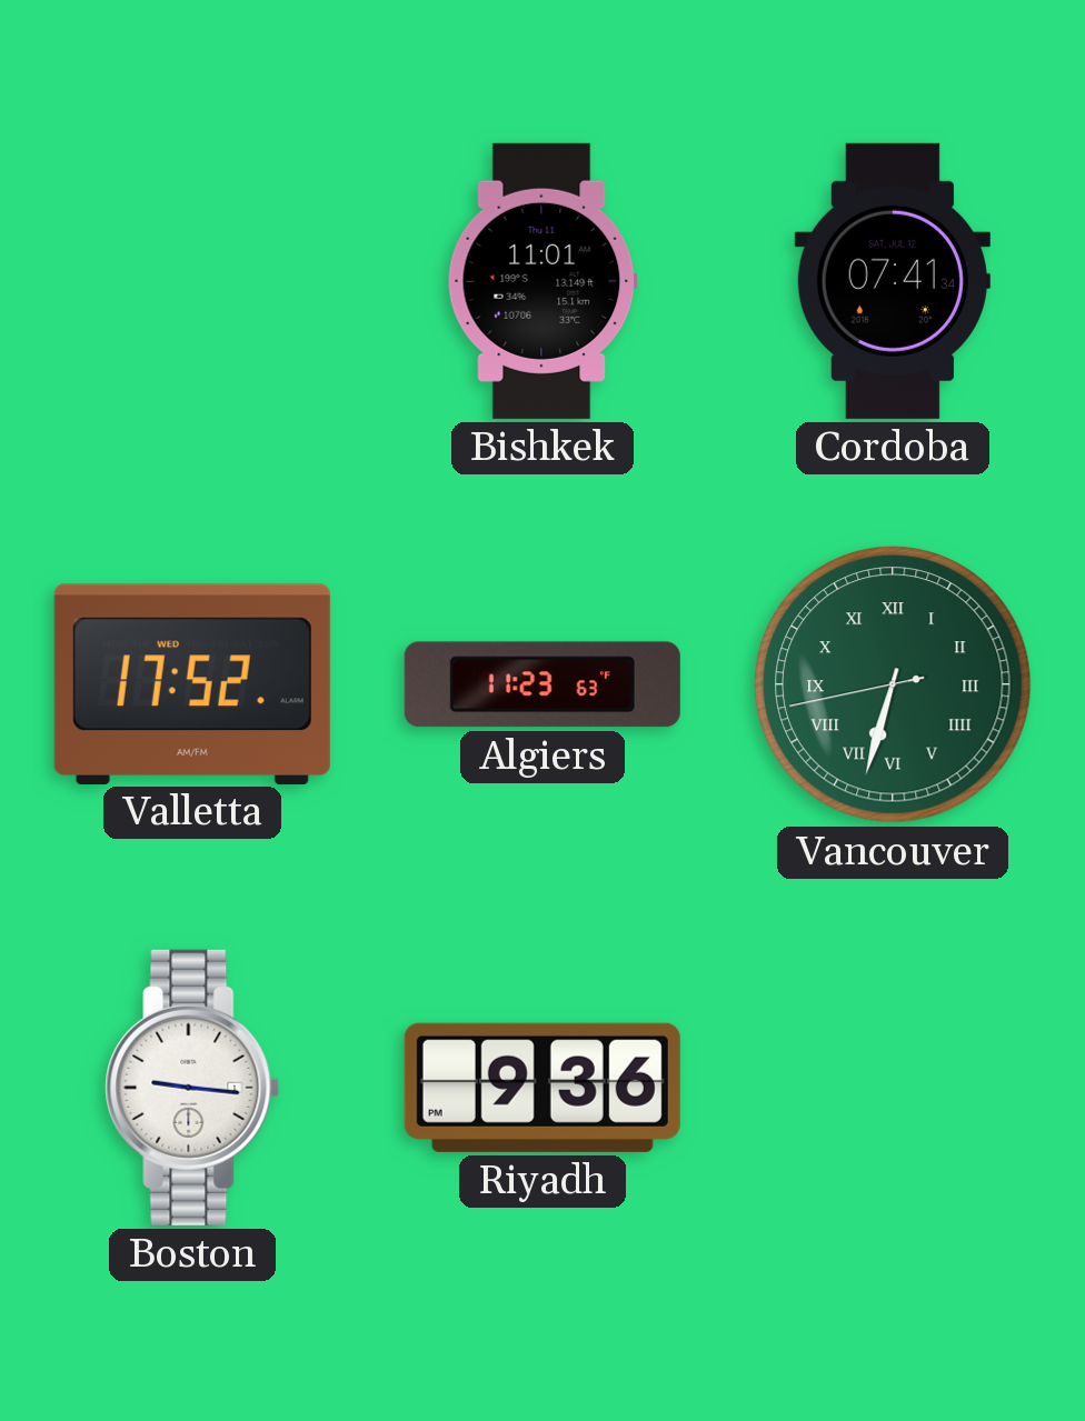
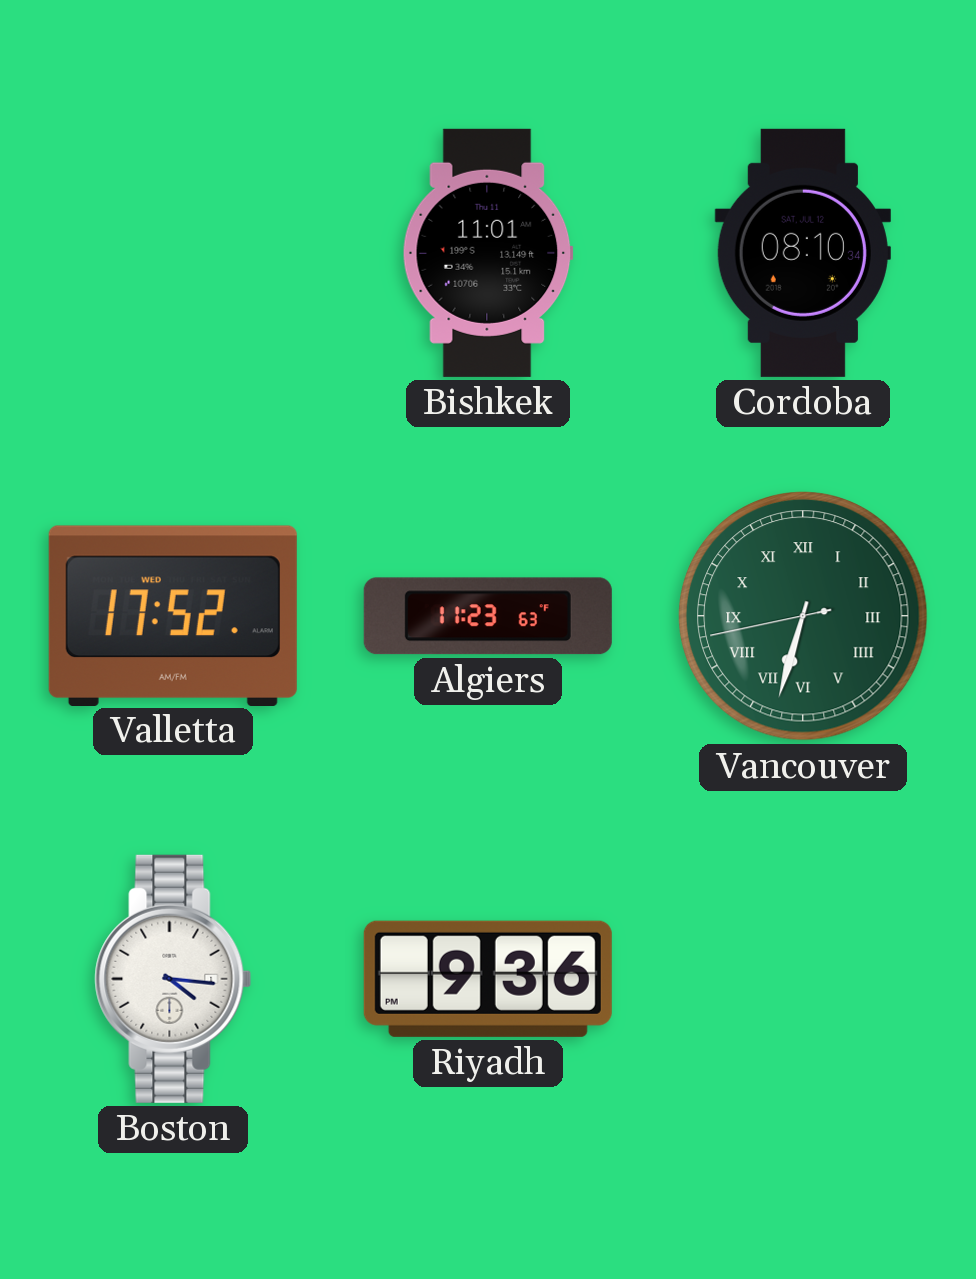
Cordoba: 07:41 -> 08:10
Boston: 9:16 -> 4:16
